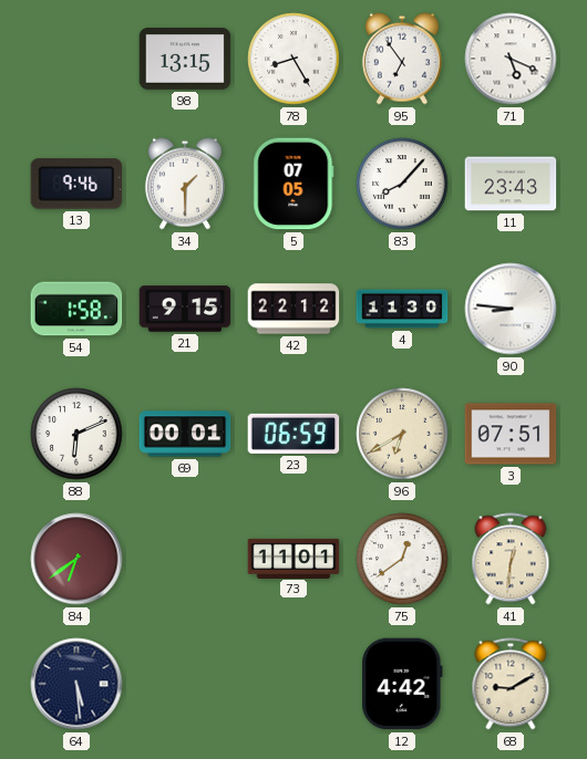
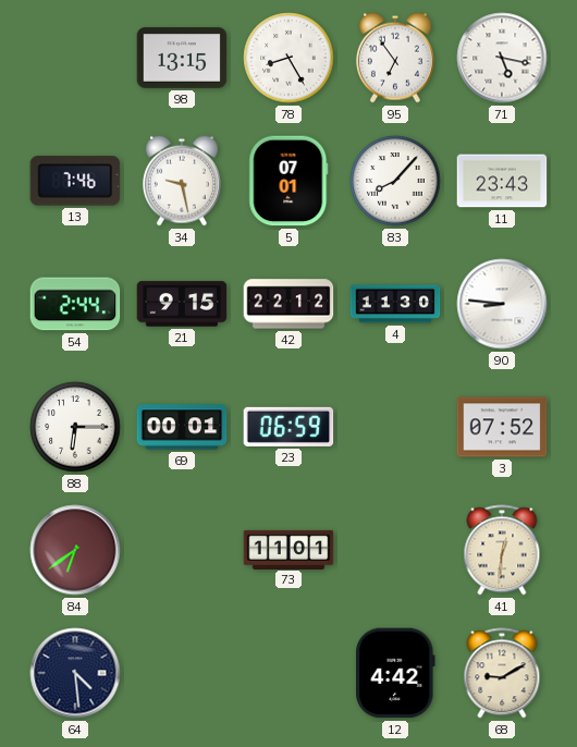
71: 5:19 -> 5:17
13: 9:46 -> 7:46
34: 1:30 -> 9:28
5: 07:05 -> 07:01
54: 1:58 -> 2:44
88: 6:11 -> 6:15
96: 6:40 -> none
3: 07:51 -> 07:52
75: 12:39 -> none
64: 5:29 -> 4:29
